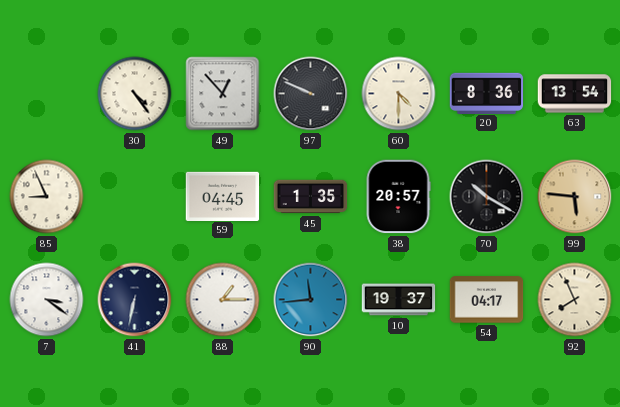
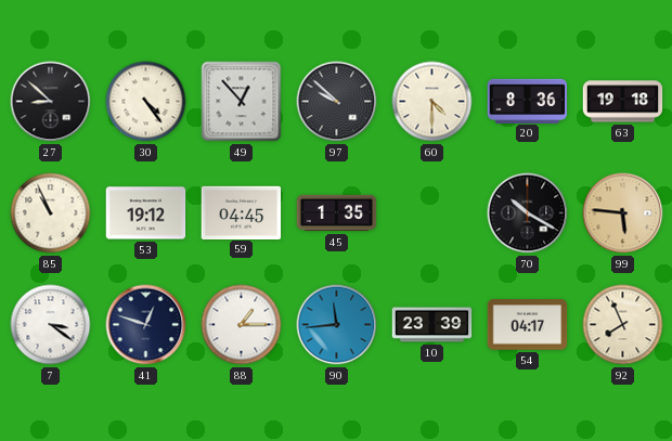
27: none -> 8:52
97: 9:49 -> 9:52
63: 13:54 -> 19:18
85: 8:56 -> 10:56
53: none -> 19:12
38: 20:57 -> none
41: 6:32 -> 12:48
10: 19:37 -> 23:39
